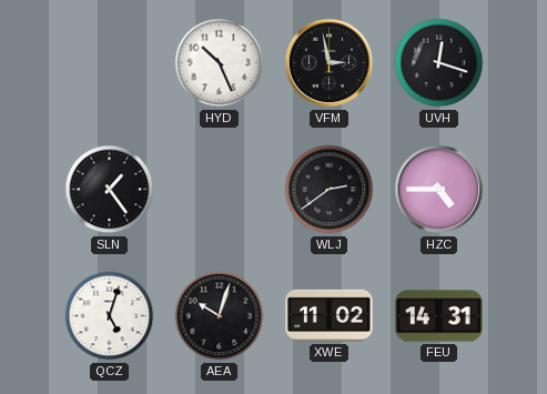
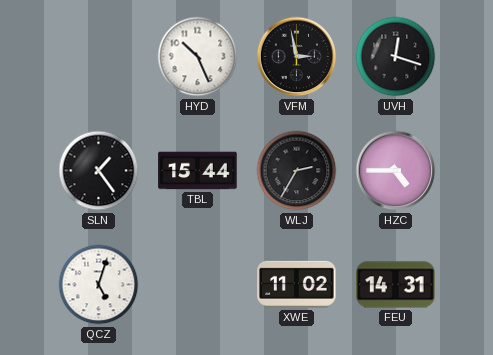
TBL: none -> 15:44
WLJ: 2:39 -> 2:35
AEA: 10:03 -> none
